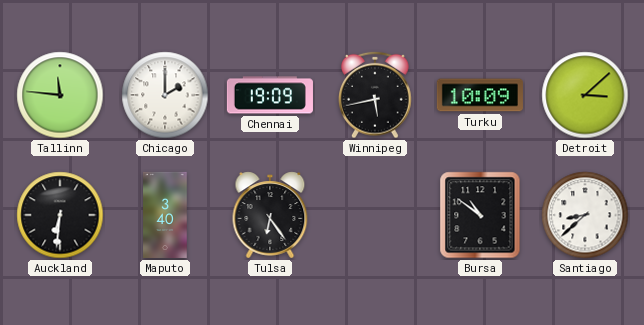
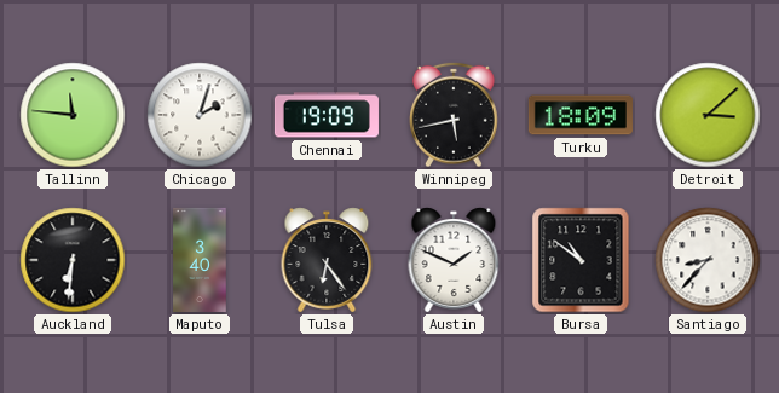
Chicago: 2:00 -> 2:03
Turku: 10:09 -> 18:09
Austin: none -> 1:49
Santiago: 8:38 -> 8:37
